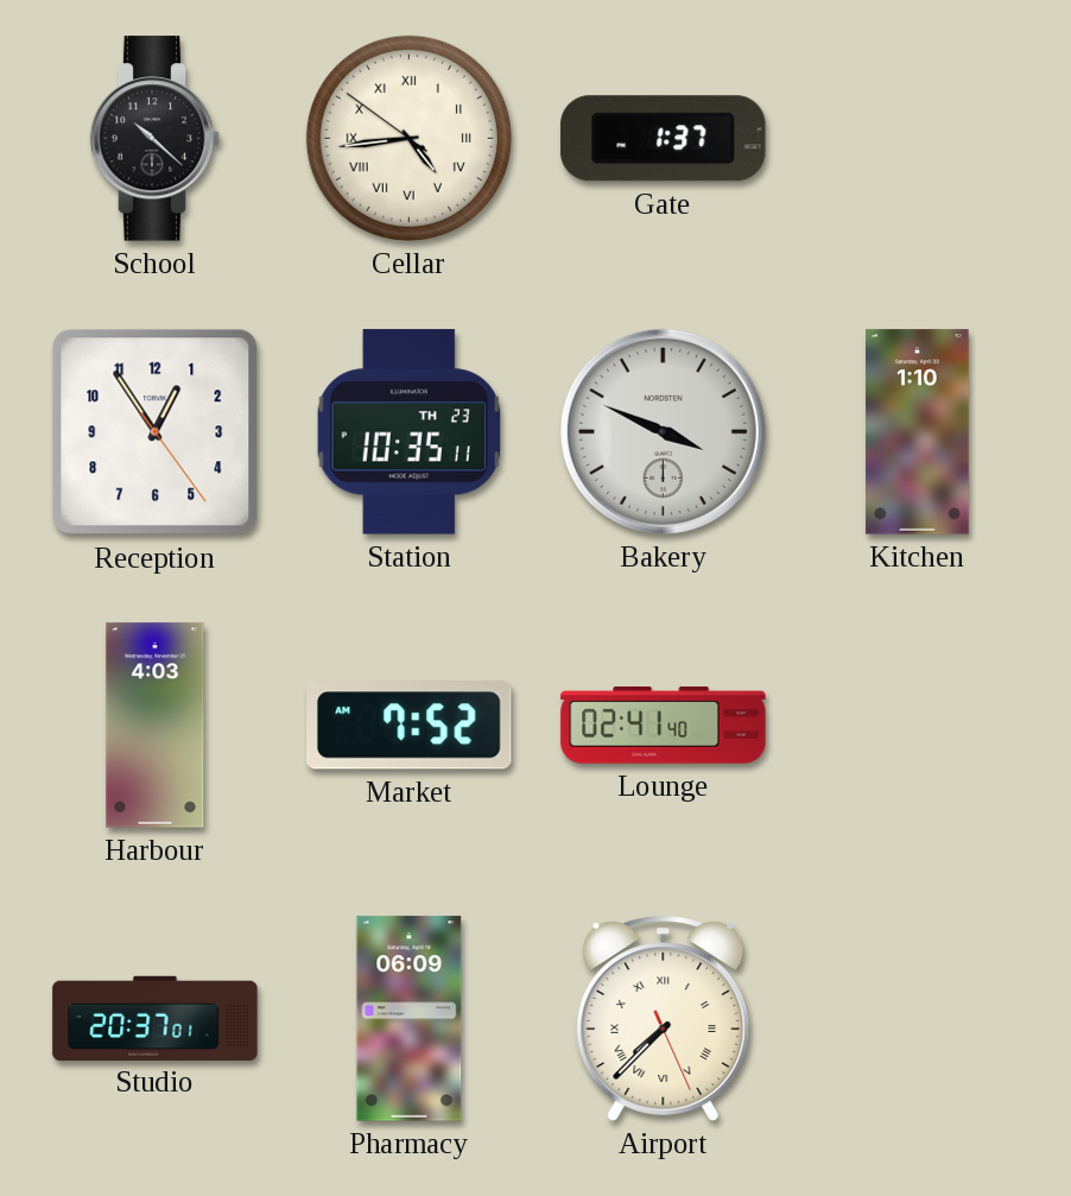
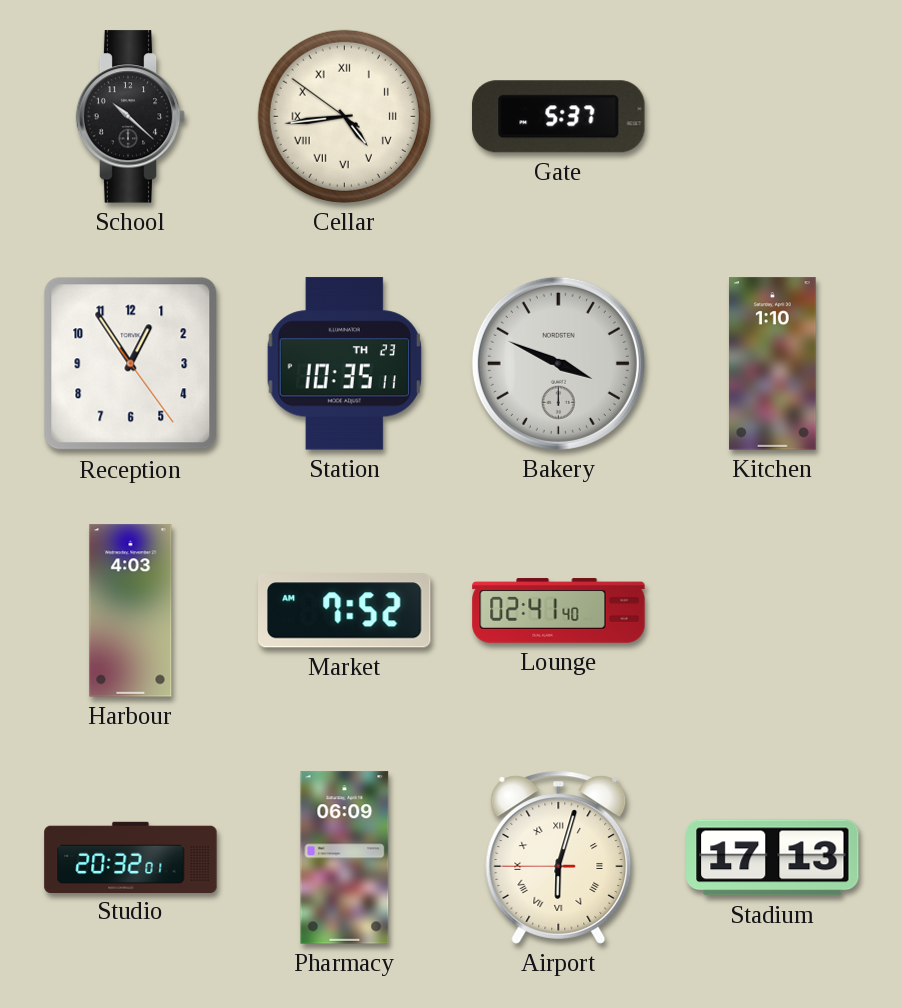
Gate: 1:37 -> 5:37
Studio: 20:37 -> 20:32
Airport: 7:37 -> 6:02
Stadium: none -> 17:13
